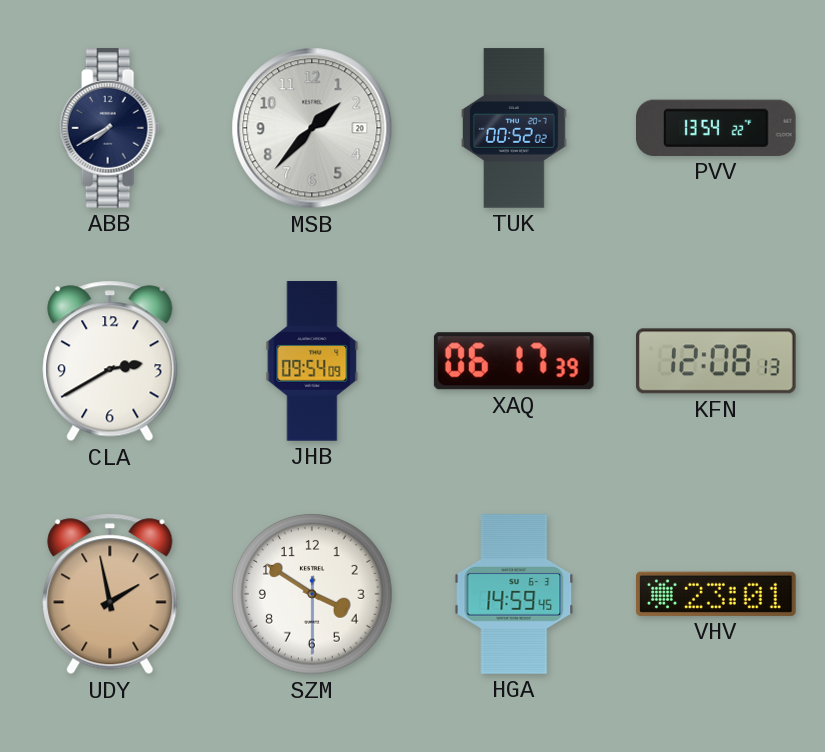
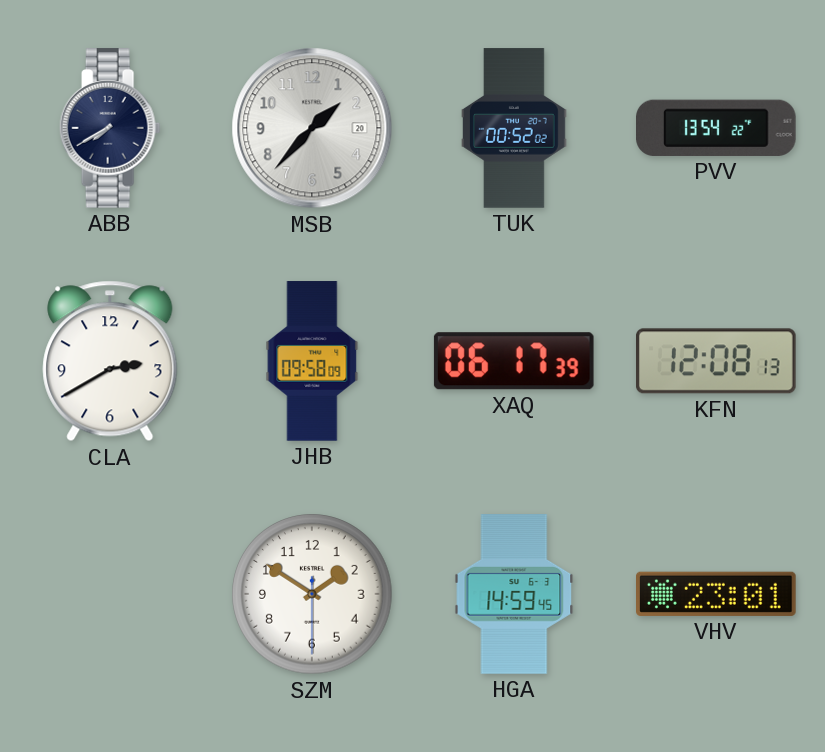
JHB: 09:54 -> 09:58
UDY: 1:58 -> none
SZM: 3:50 -> 1:50
